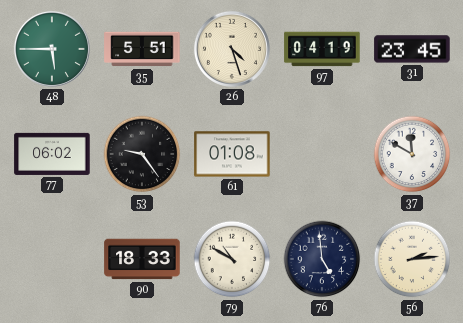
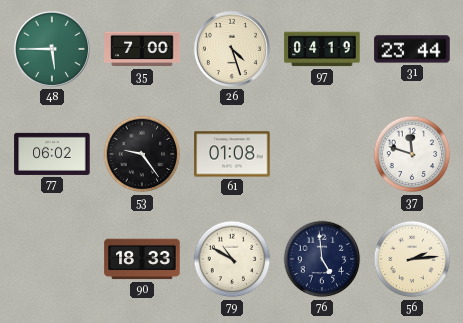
35: 5:51 -> 7:00
31: 23:45 -> 23:44
37: 11:50 -> 11:48
